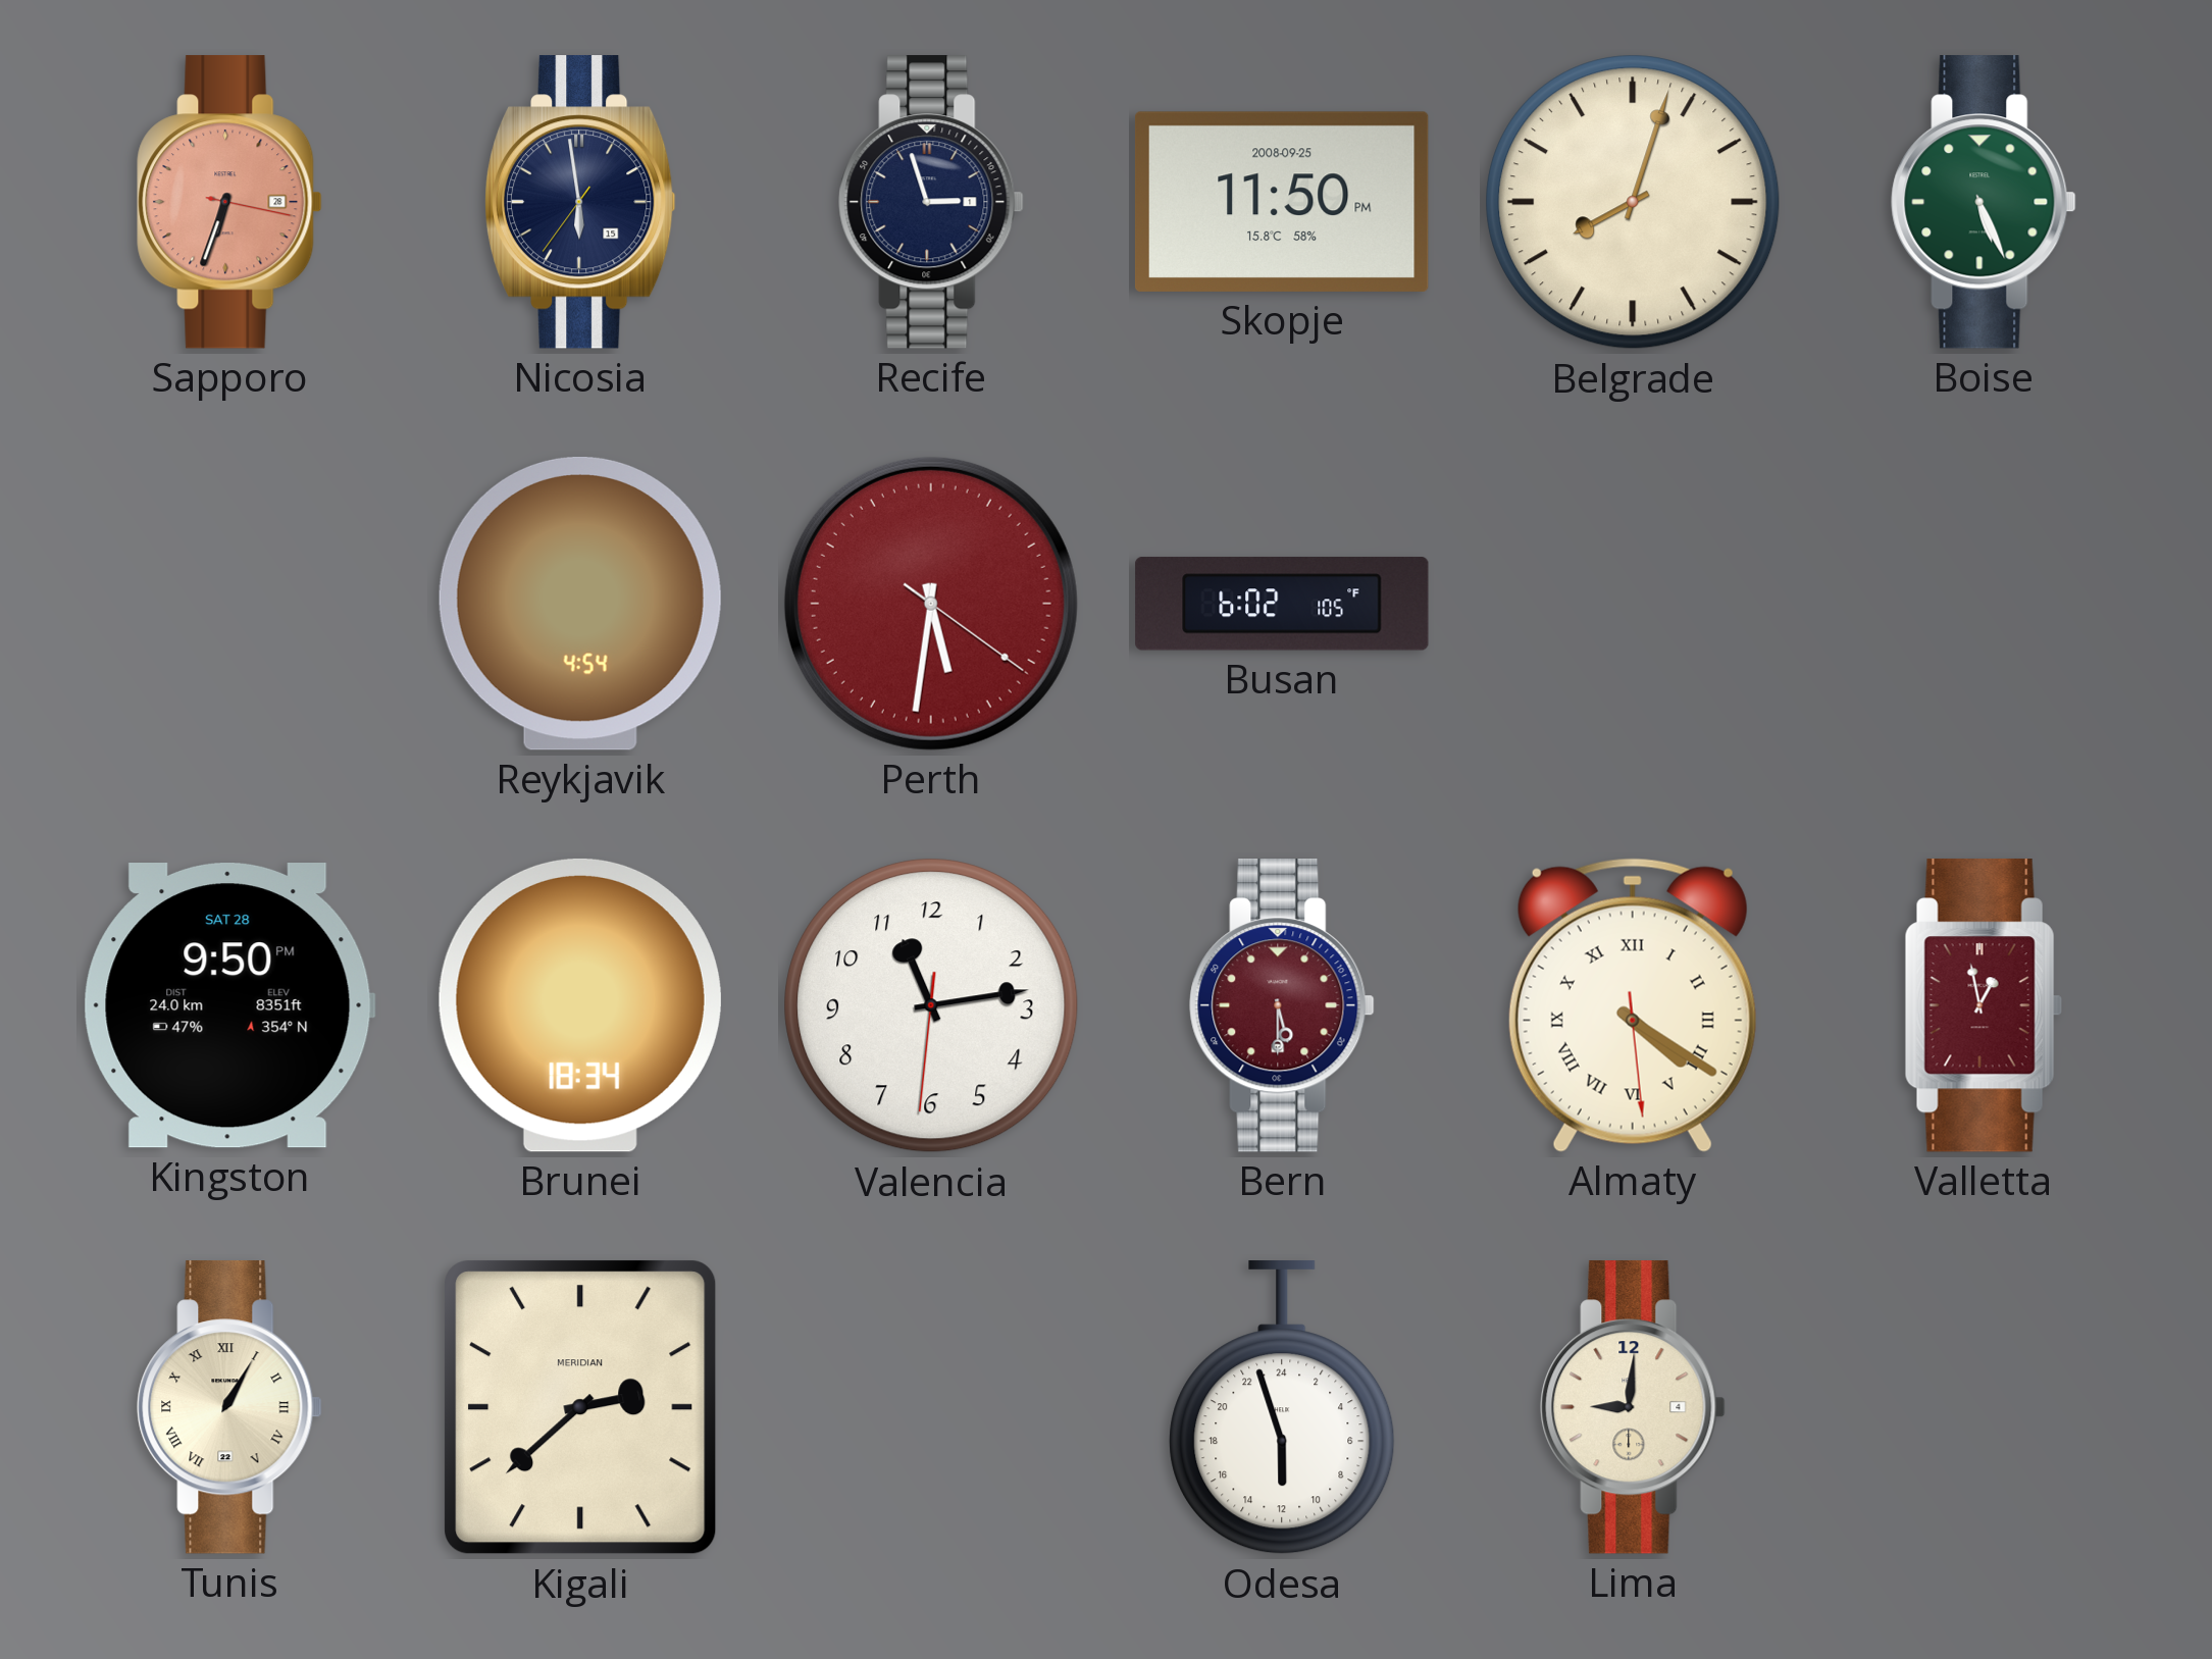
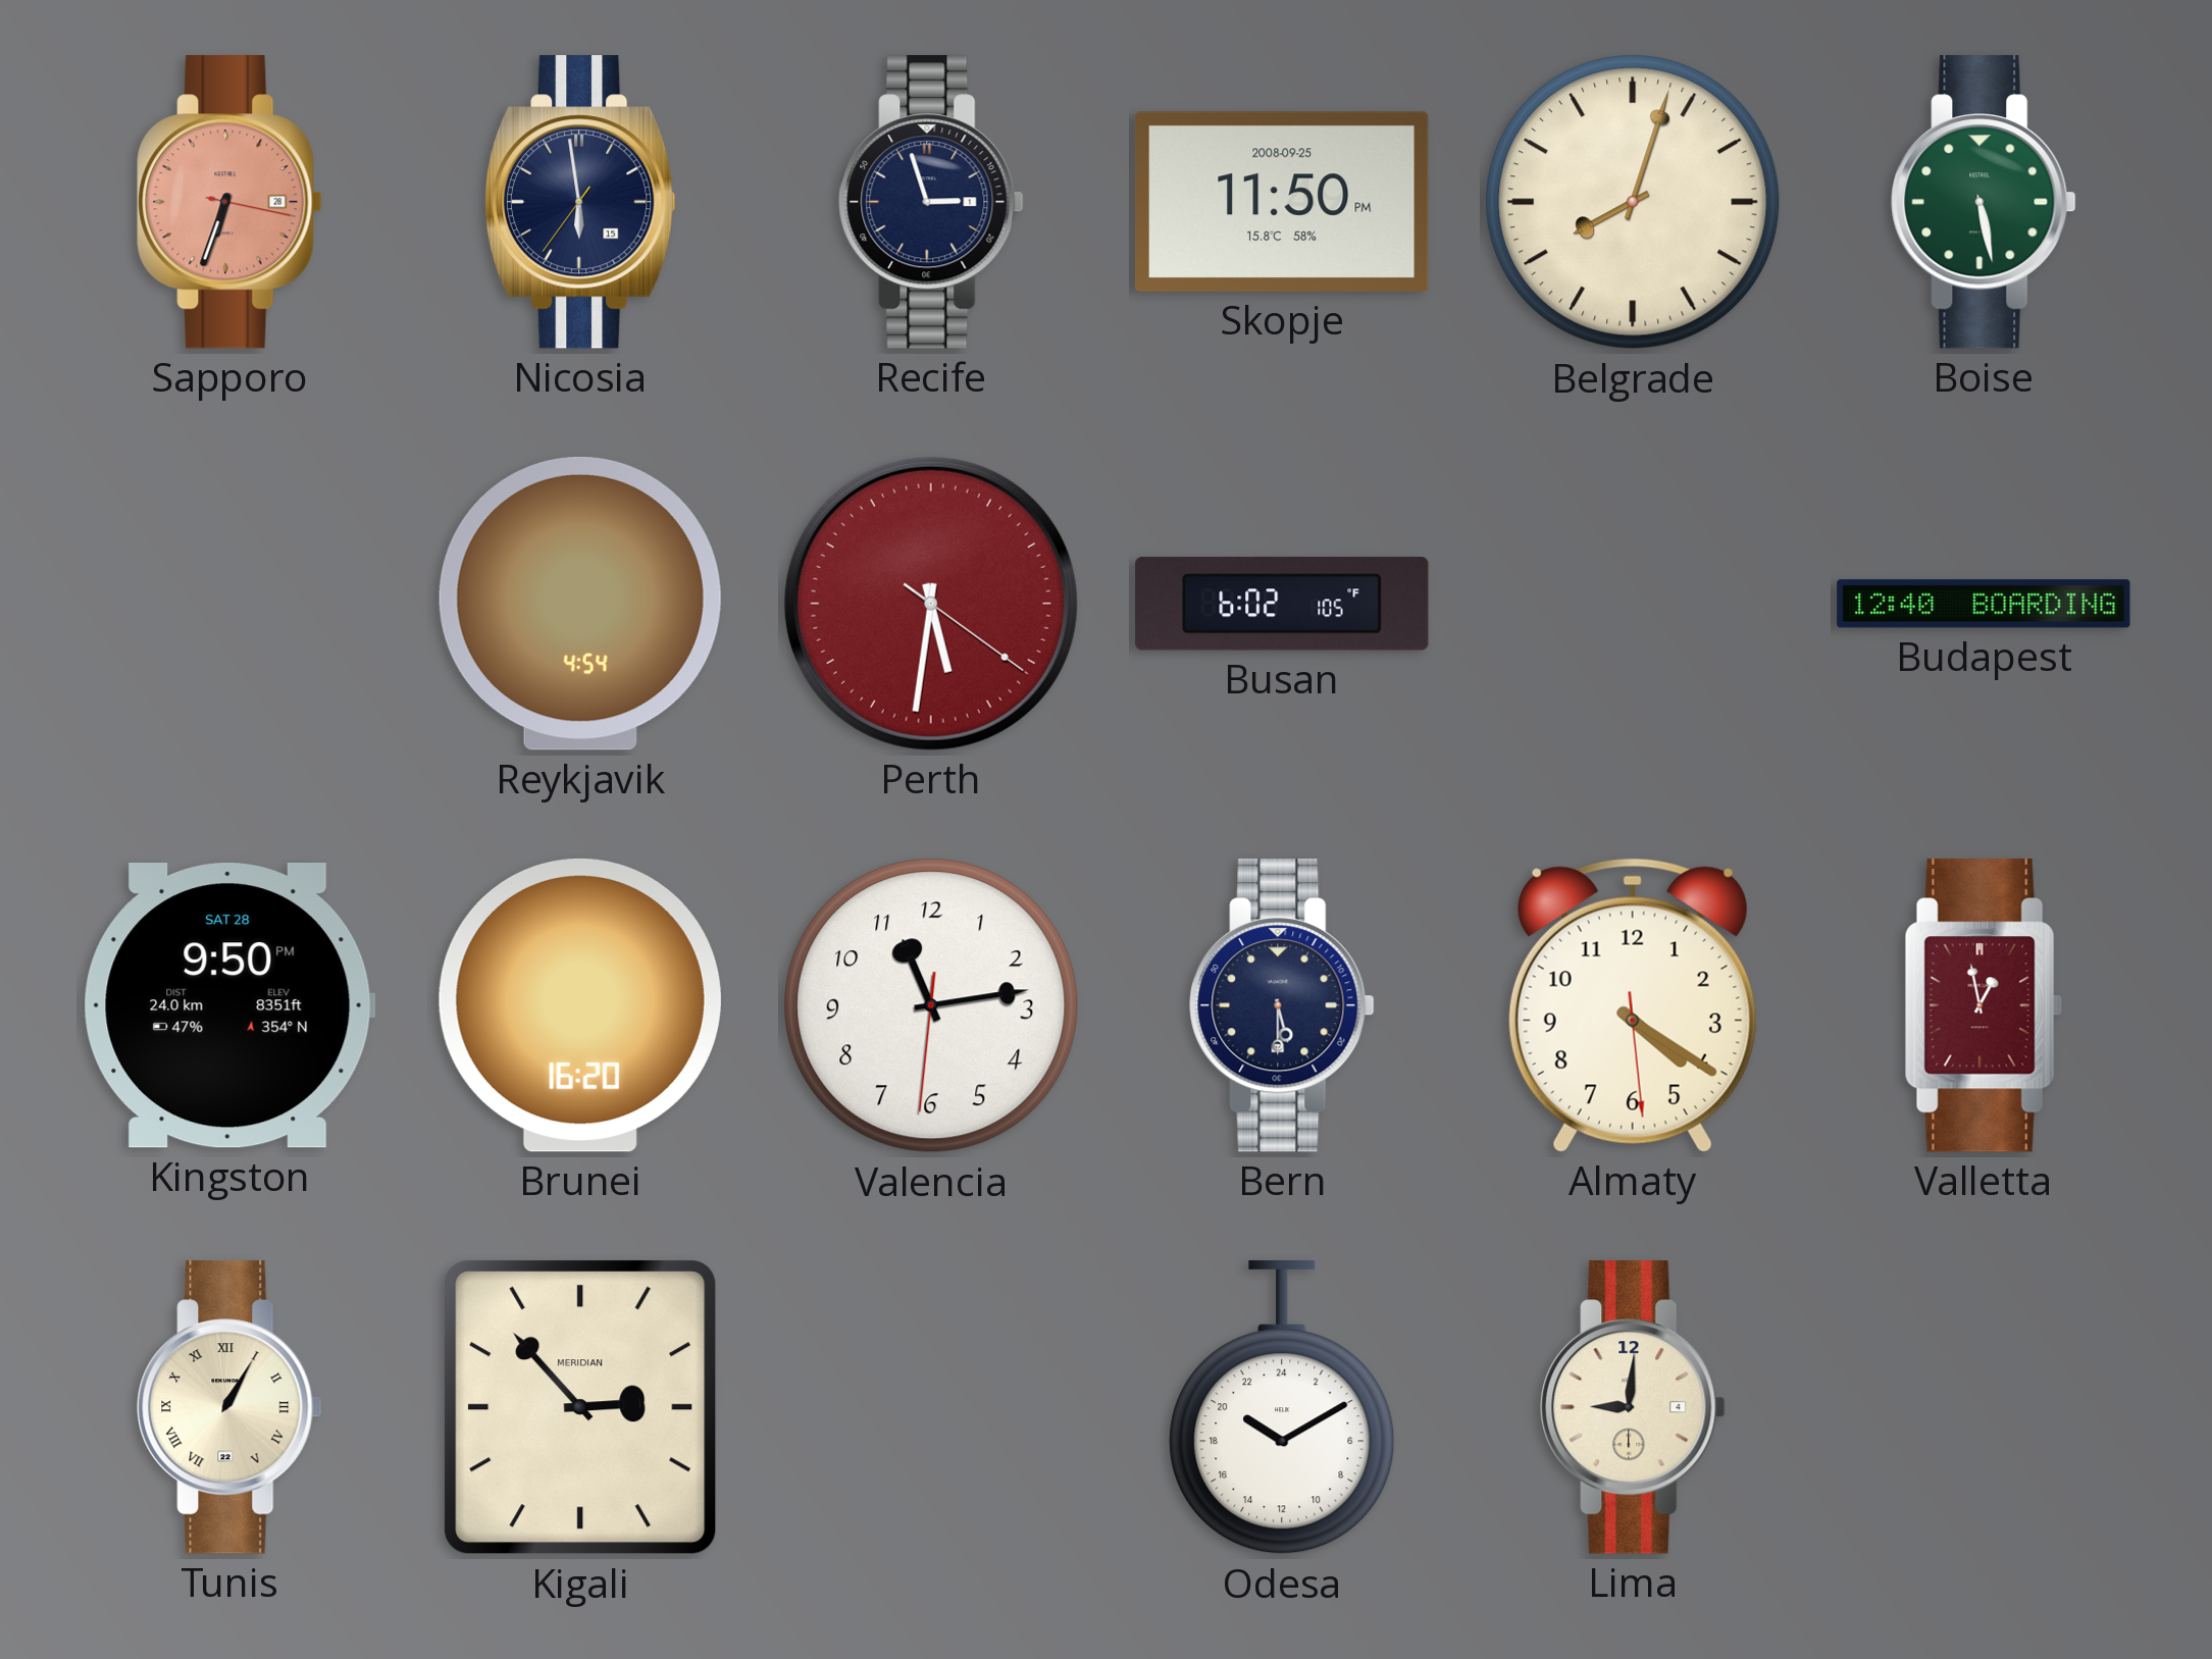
Boise: 5:26 -> 5:28
Budapest: none -> 12:40
Brunei: 18:34 -> 16:20
Bern dial: burgundy -> navy
Almaty numerals: Roman -> Arabic
Kigali: 2:38 -> 2:53
Odesa: 11:57 -> 20:10
